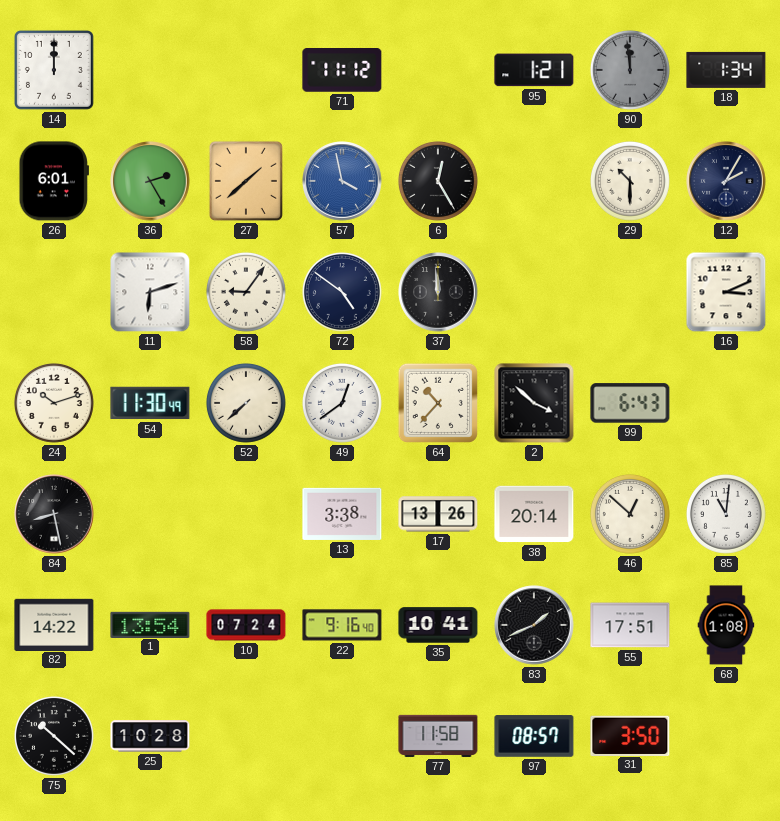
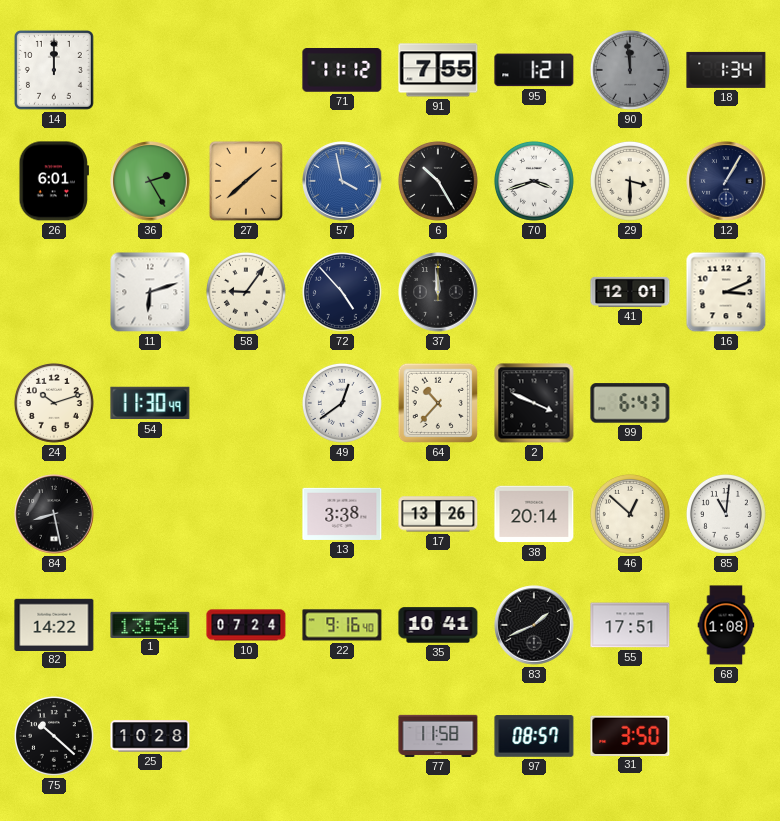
91: none -> 7:55
6: 12:25 -> 10:25
70: none -> 3:42
29: 10:30 -> 3:30
12: 2:05 -> 1:05
72: 4:51 -> 4:53
41: none -> 12:01
52: 7:38 -> none
2: 3:52 -> 3:49
